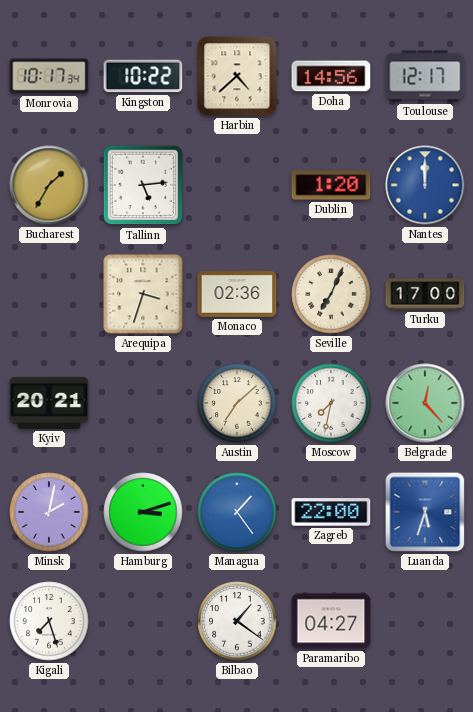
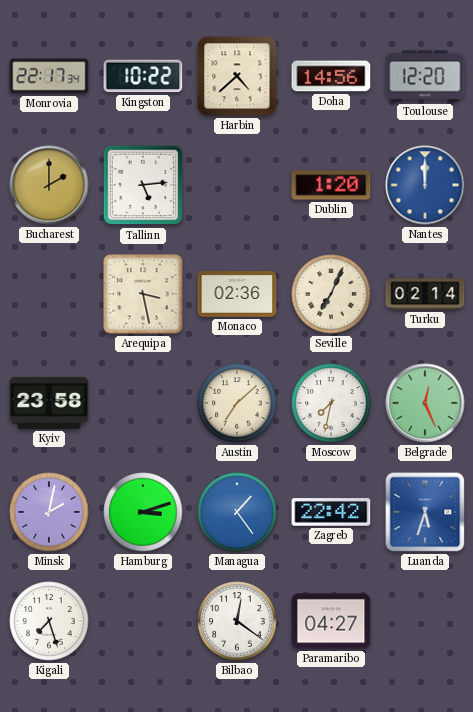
Monrovia: 10:17 -> 22:17
Toulouse: 12:17 -> 12:20
Bucharest: 1:35 -> 2:00
Arequipa: 3:33 -> 3:28
Turku: 17:00 -> 02:14
Kyiv: 20:21 -> 23:58
Belgrade: 12:23 -> 12:26
Zagreb: 22:00 -> 22:42
Bilbao: 1:21 -> 12:21
